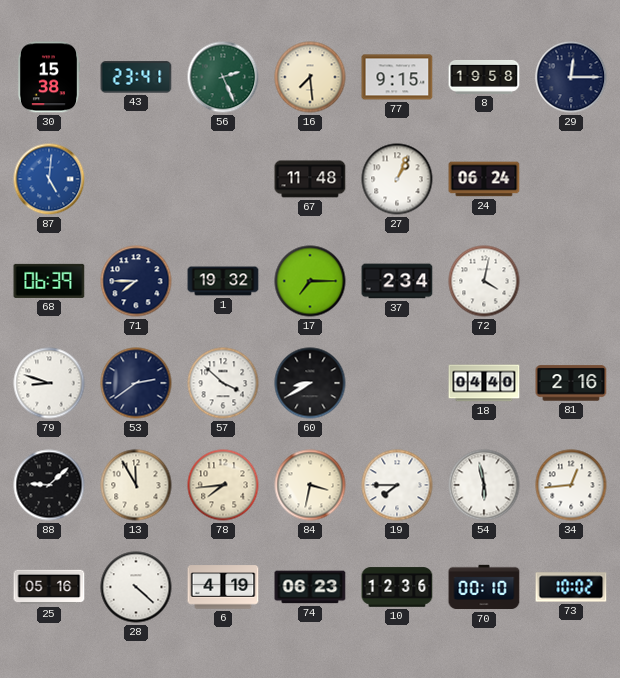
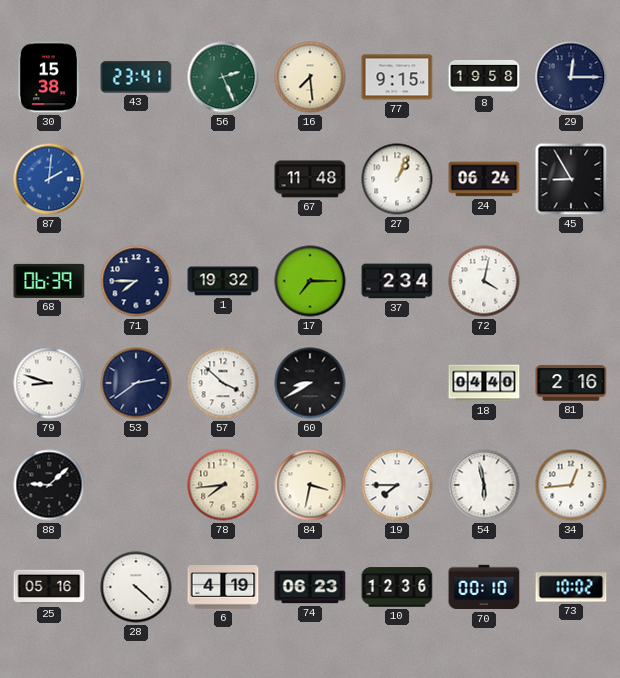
87: 5:01 -> 2:01
45: none -> 8:55
13: 11:55 -> none
